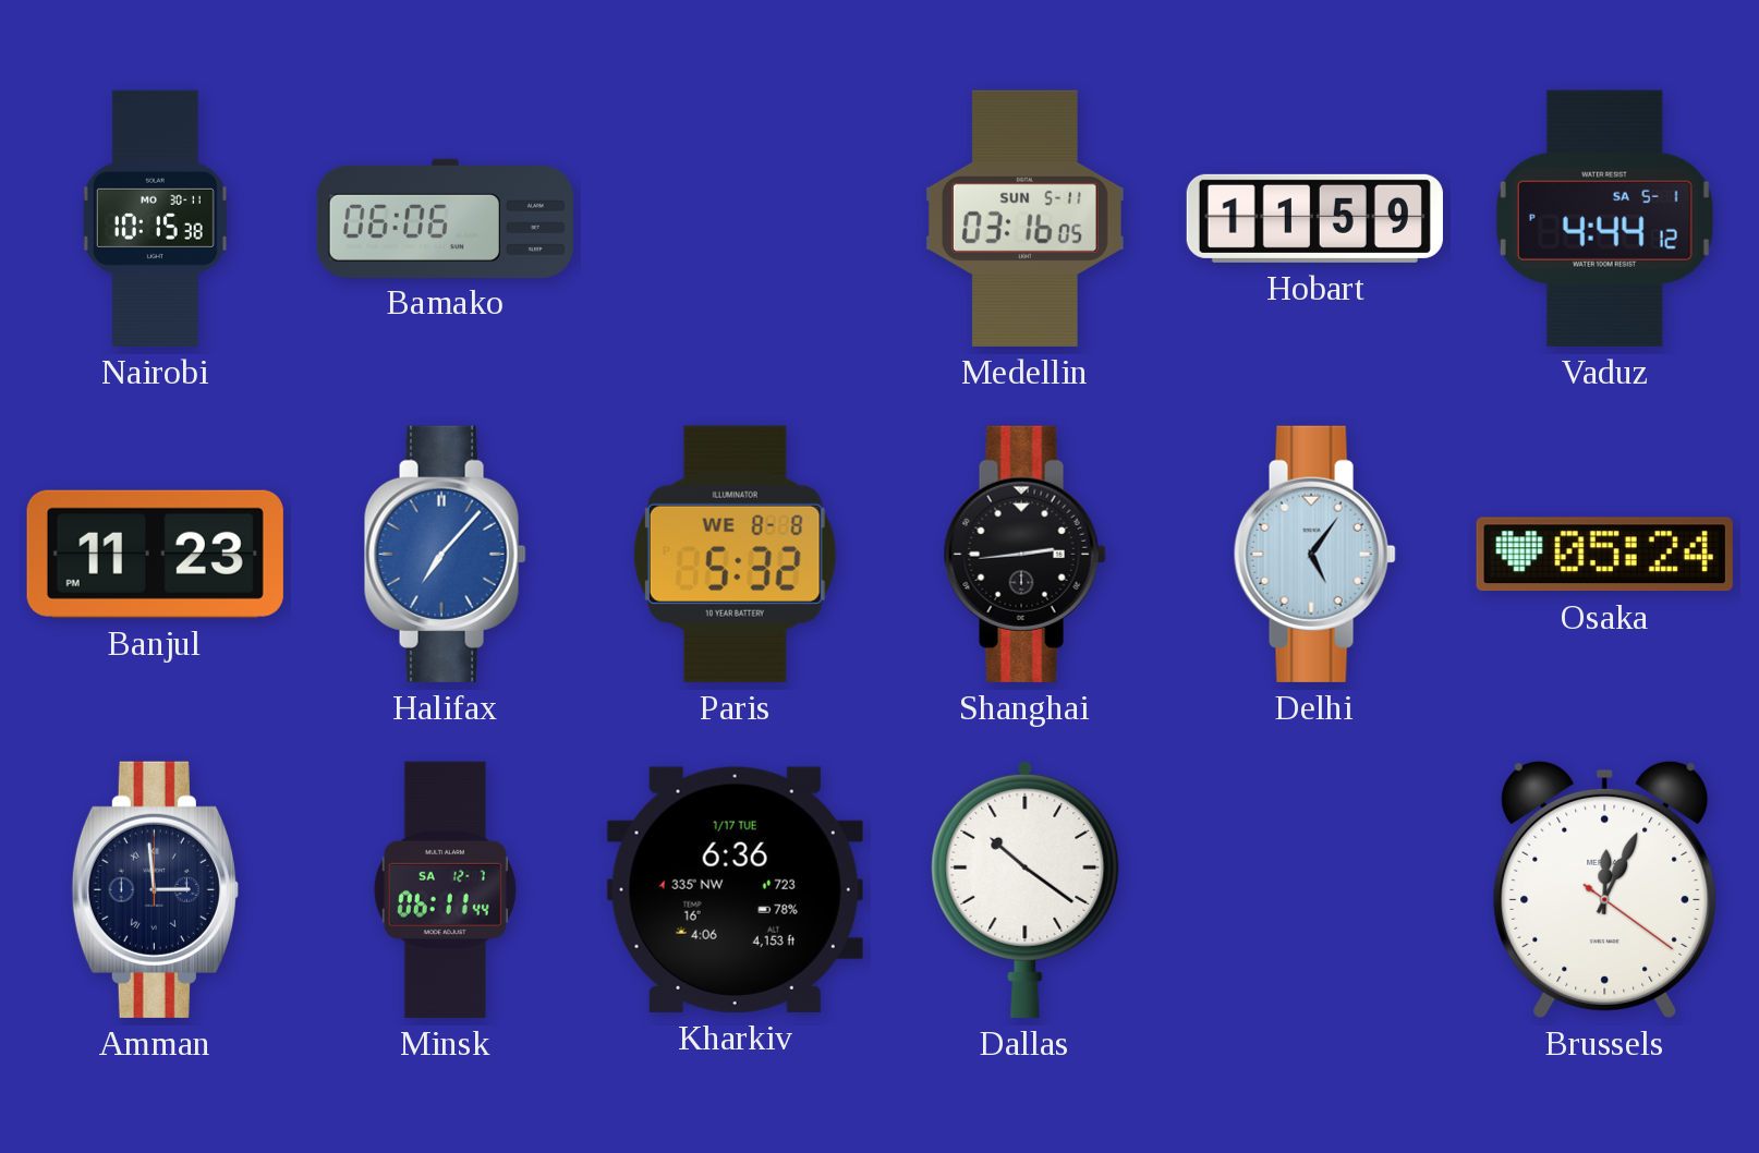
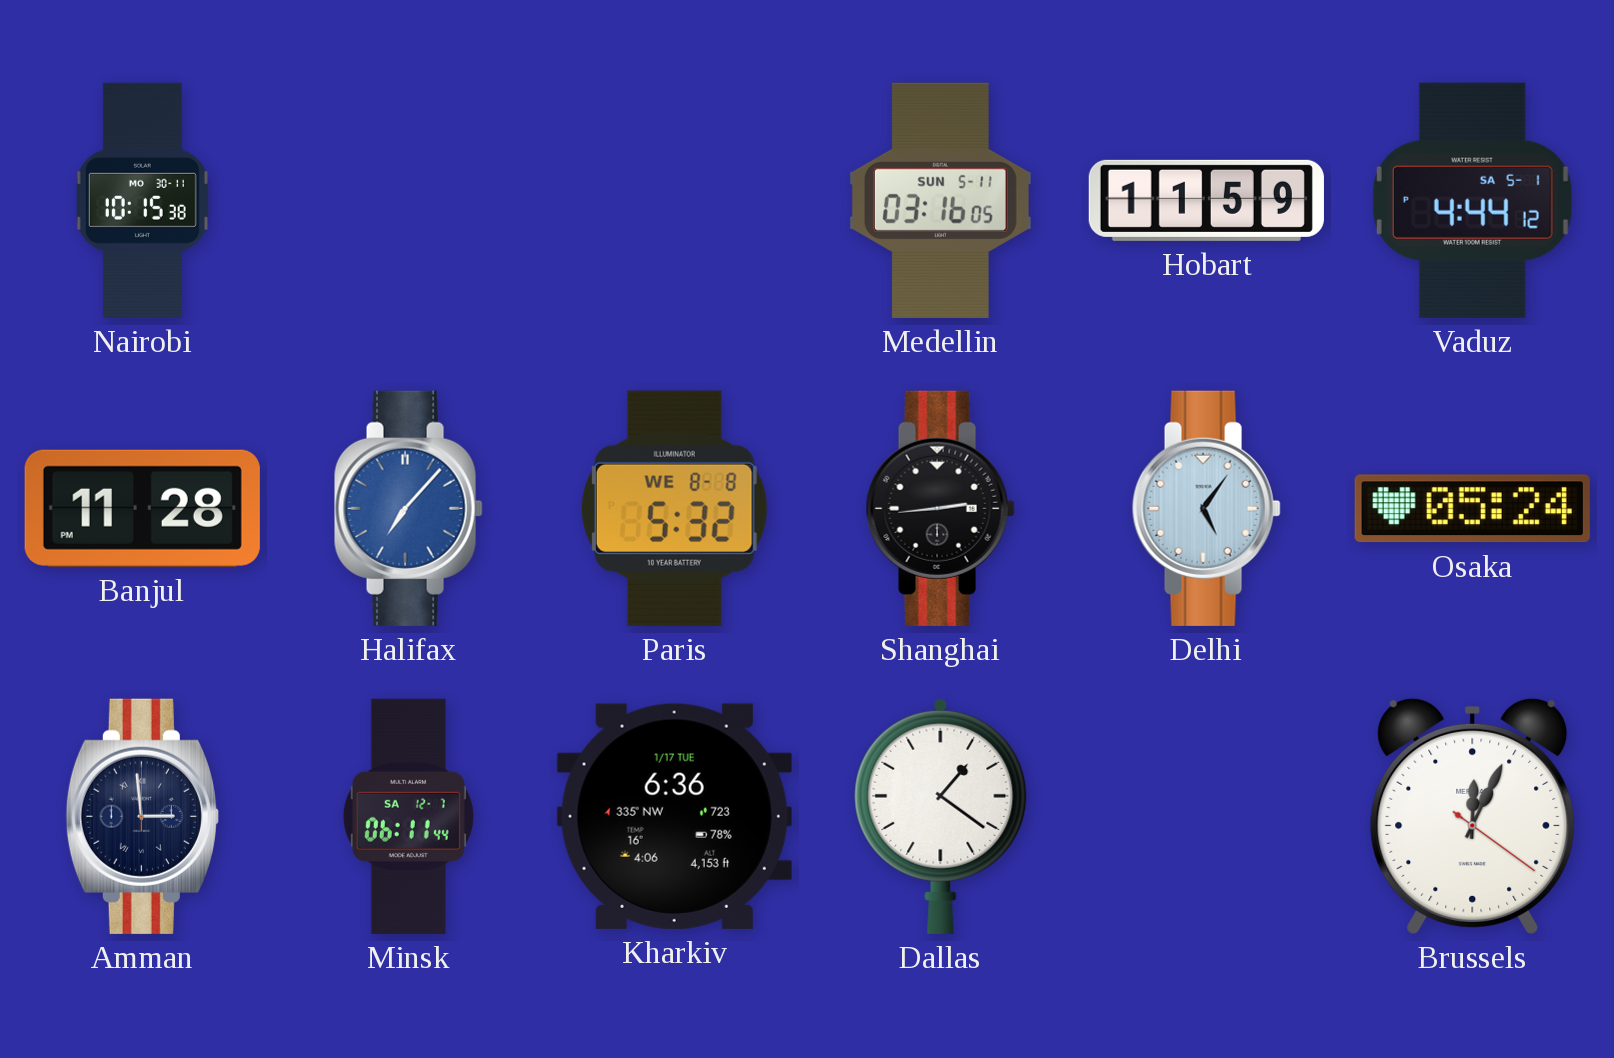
Bamako: 06:06 -> none
Banjul: 11:23 -> 11:28
Dallas: 10:21 -> 1:21
